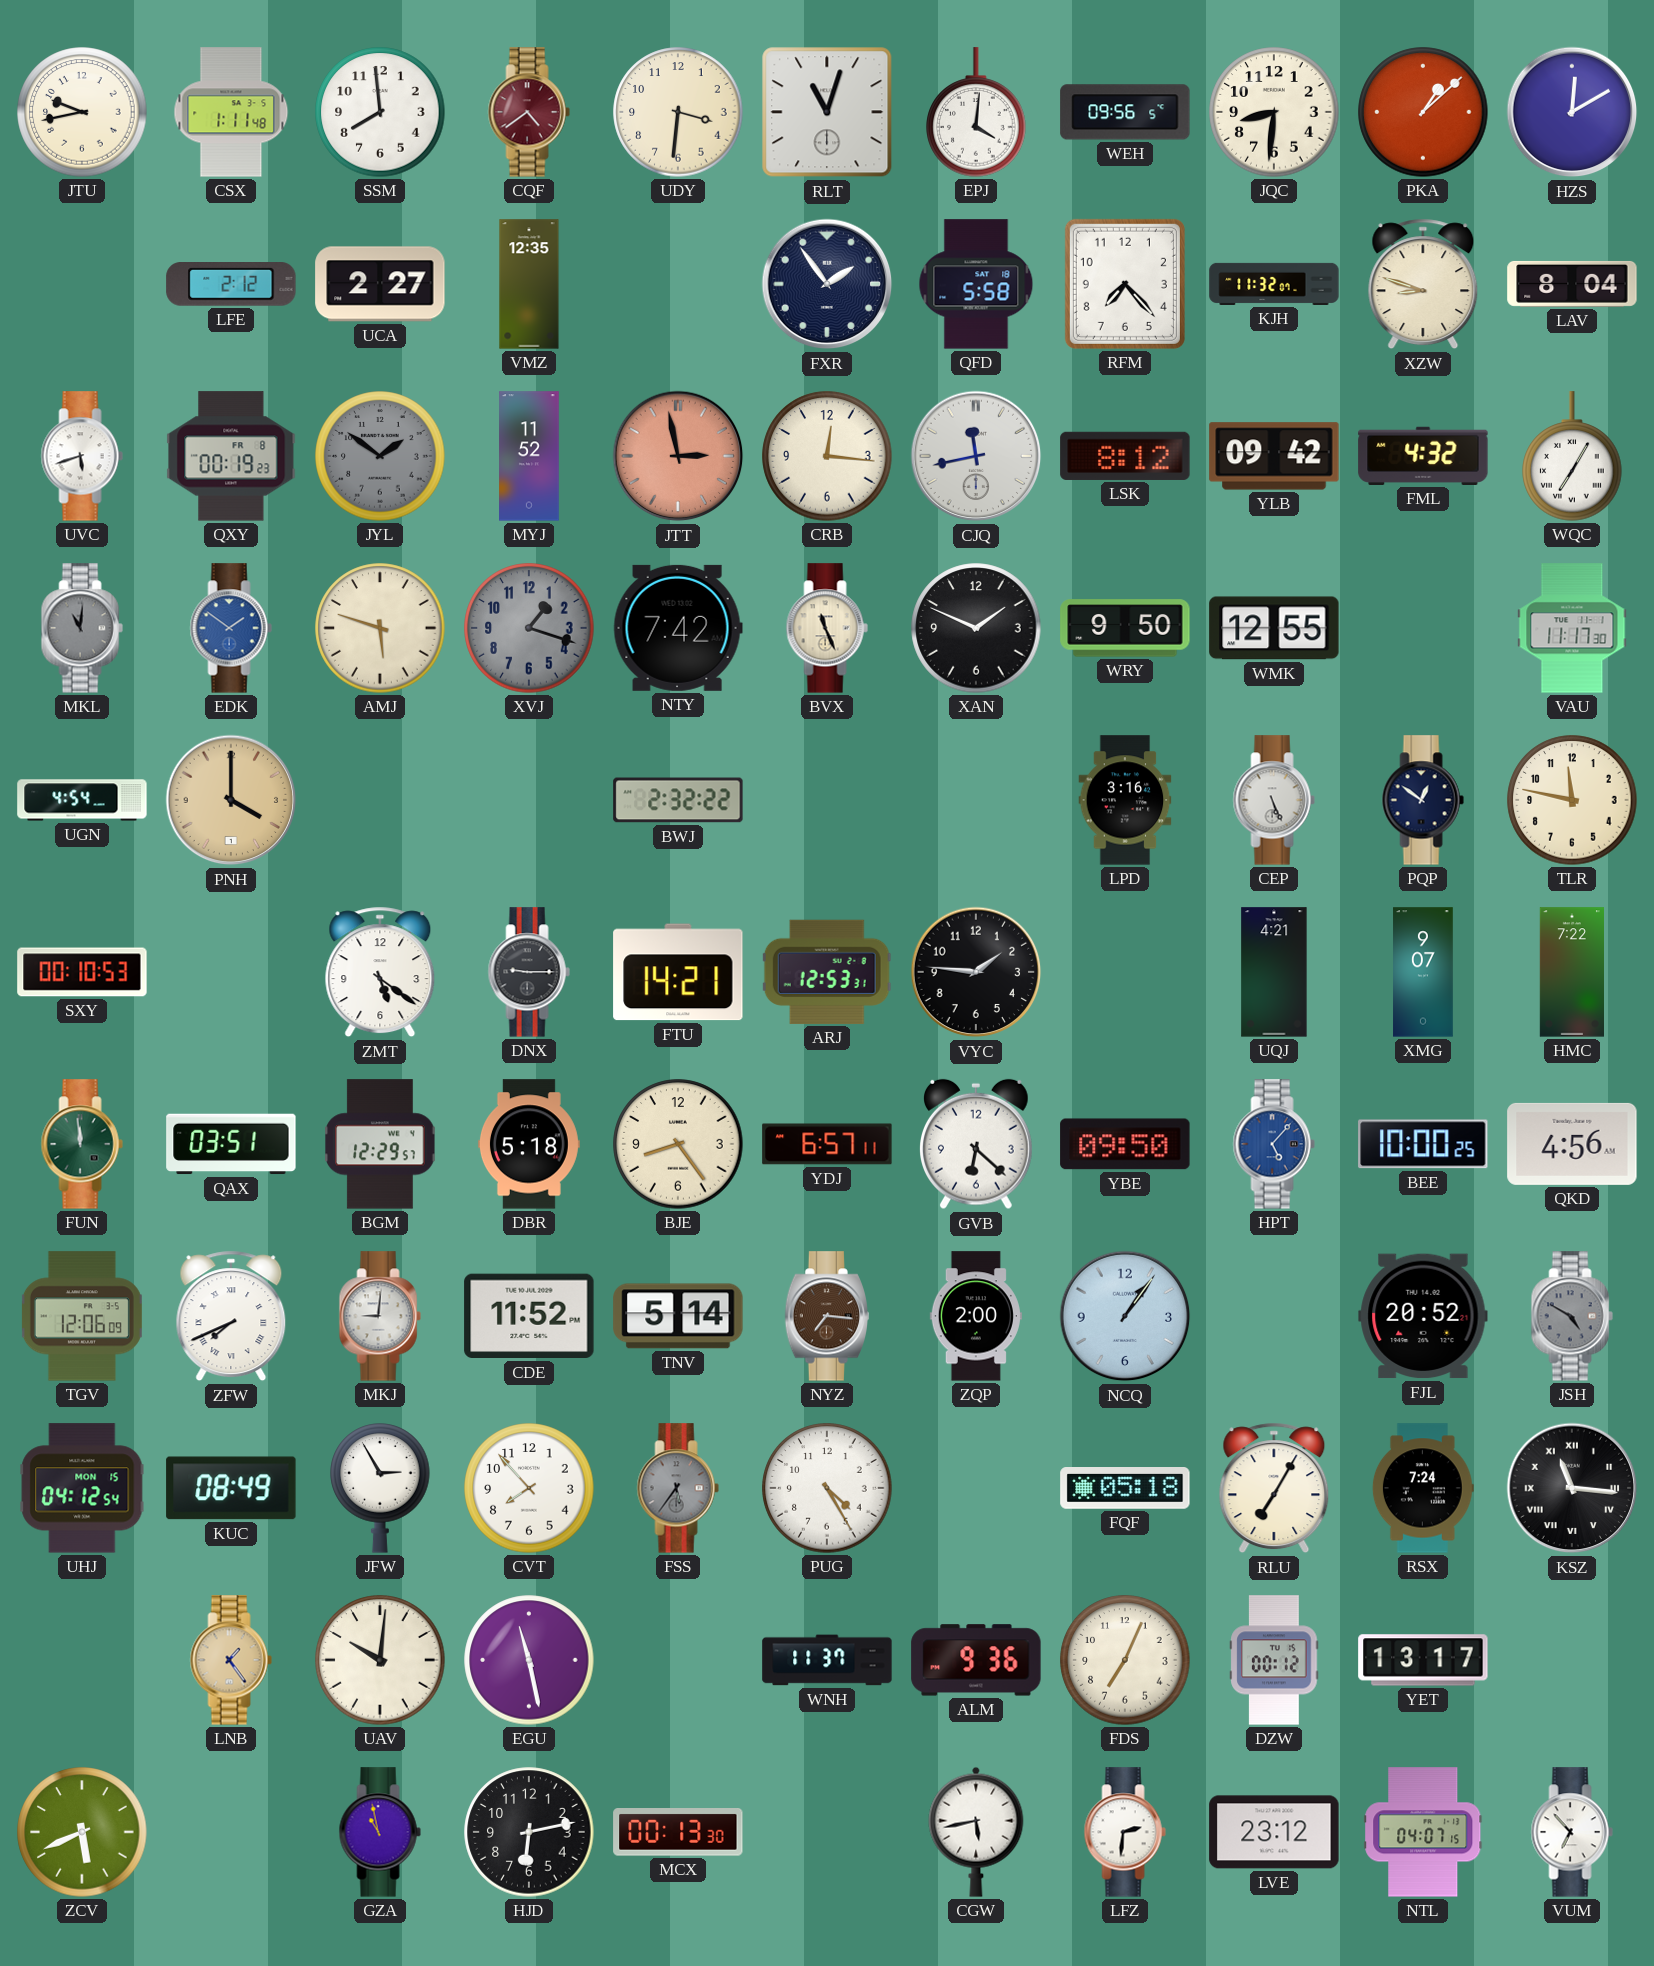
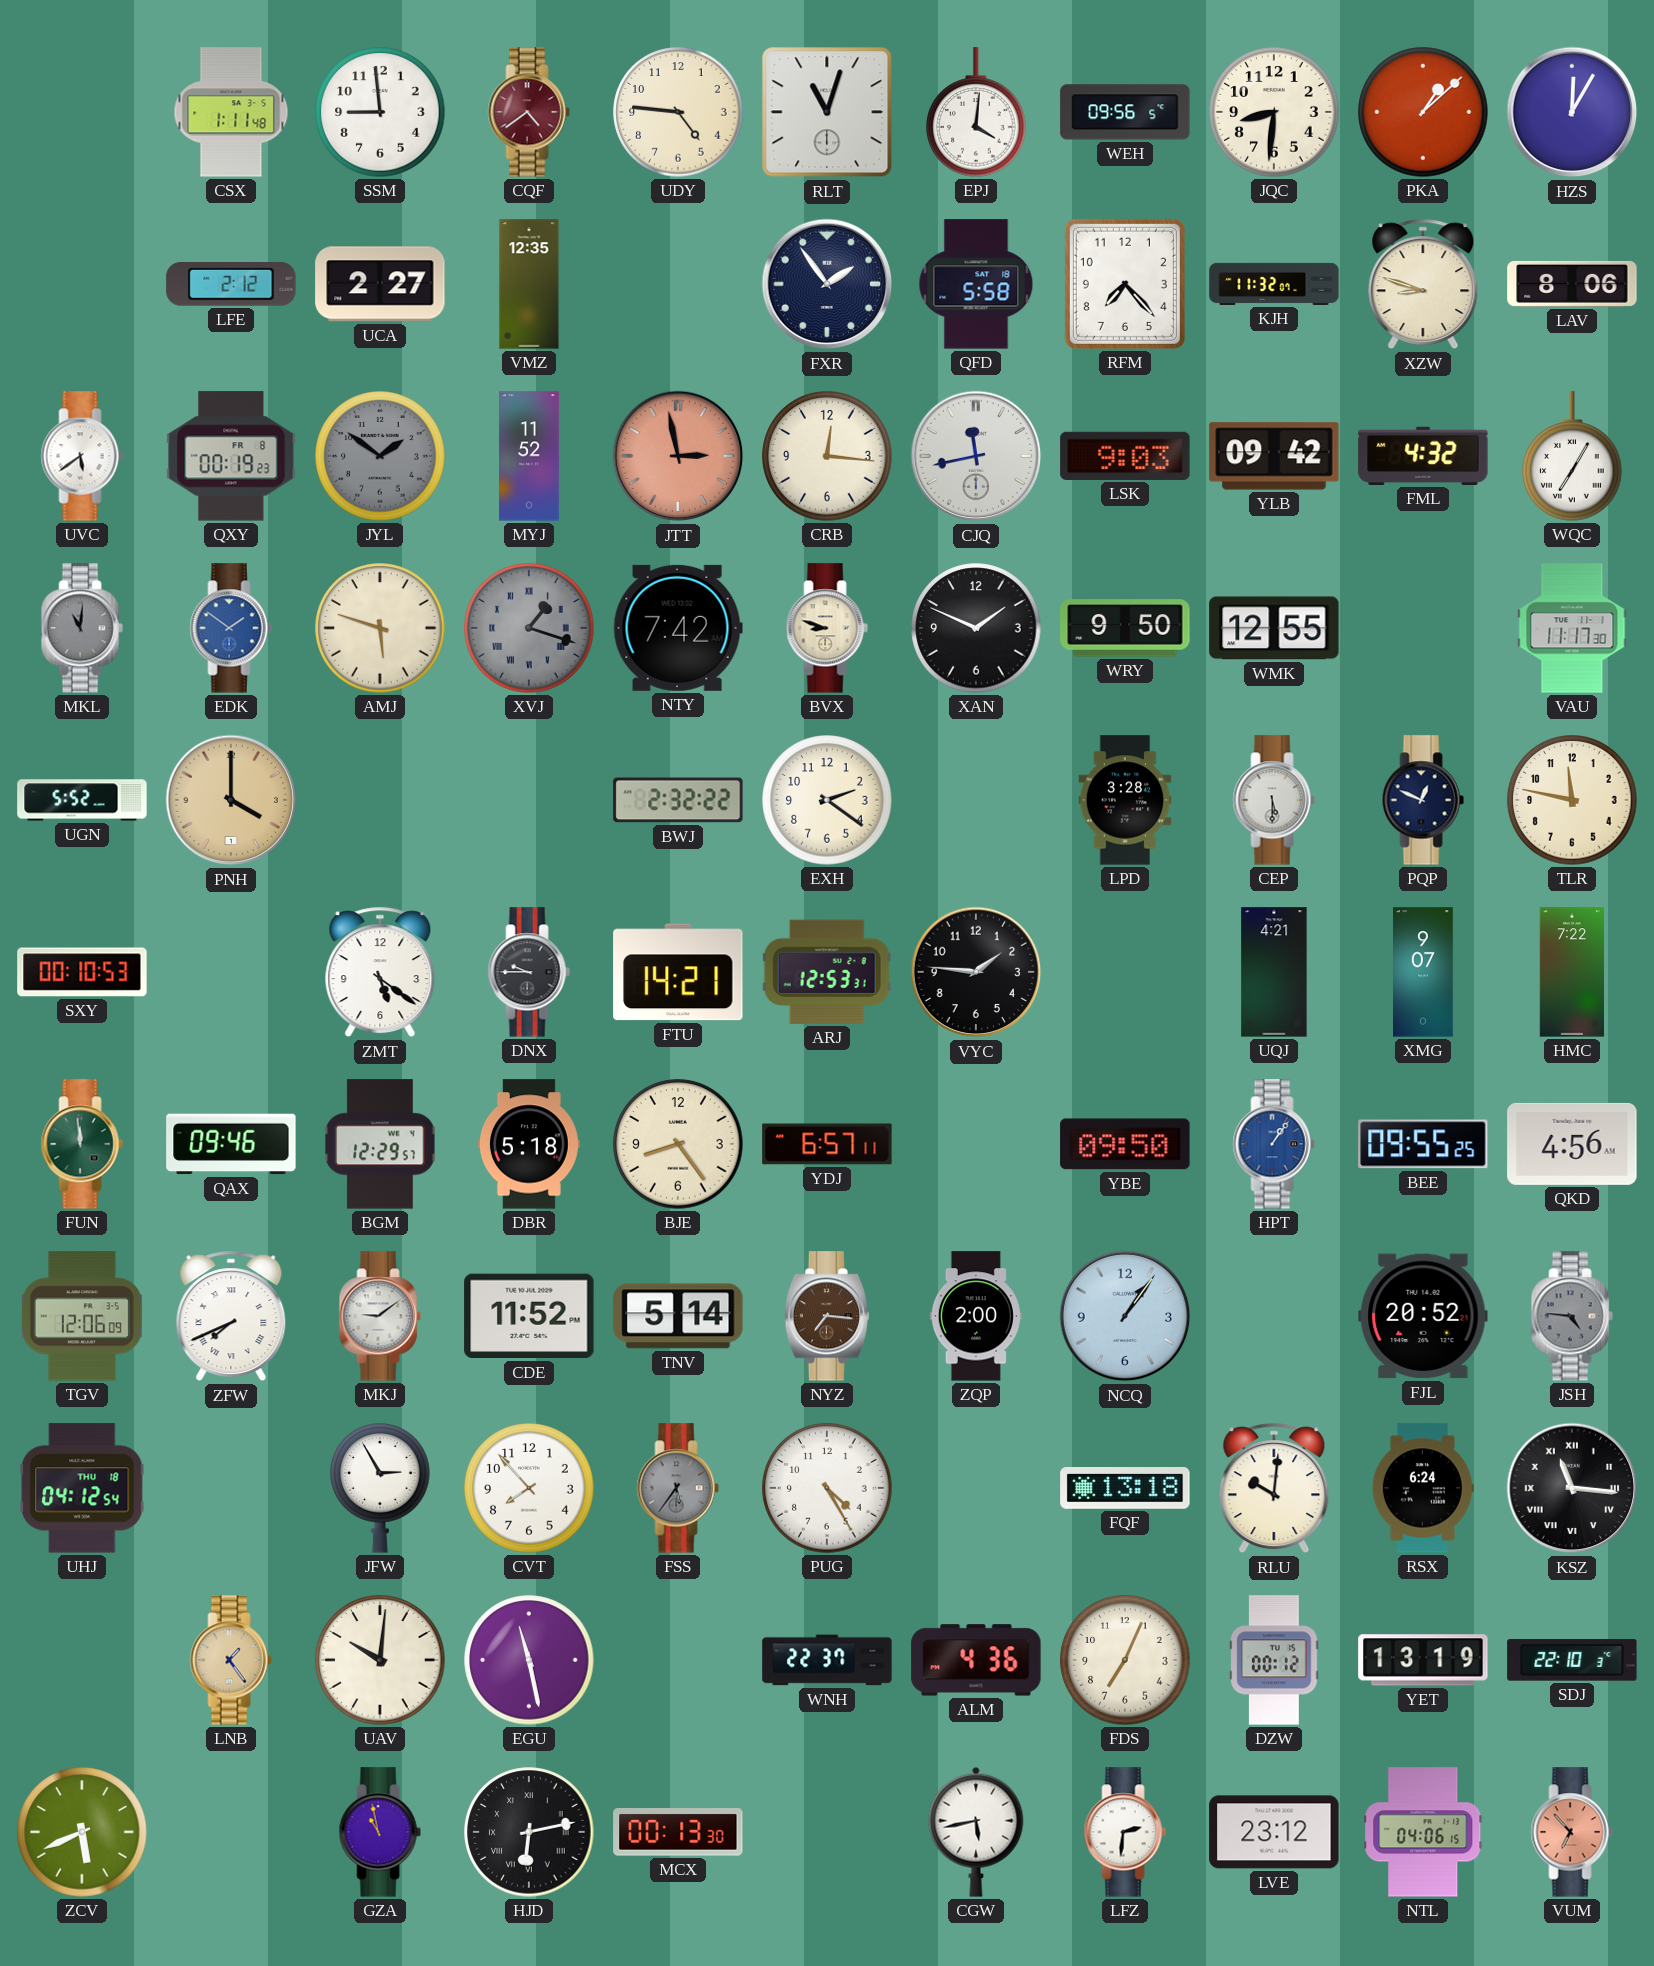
JTU: 9:43 -> none
SSM: 7:59 -> 8:59
UDY: 3:31 -> 4:46
HZS: 12:10 -> 12:05
LAV: 8:04 -> 8:06
UVC: 5:42 -> 5:39
LSK: 8:12 -> 9:03
XVJ numerals: Arabic -> Roman
BVX: 11:26 -> 8:48
UGN: 4:54 -> 5:52
EXH: none -> 2:21
LPD: 3:16 -> 3:28
CEP: 5:26 -> 5:30
PQP: 12:51 -> 12:49
DNX: 9:15 -> 9:45
QAX: 03:51 -> 09:46
GVB: 6:22 -> none
HPT: 5:07 -> 1:06
BEE: 10:00 -> 09:55
MKJ: 9:01 -> 9:09
JSH: 4:50 -> 4:46
UHJ date: MON 15 -> THU 18
KUC: 08:49 -> none
FQF: 05:18 -> 13:18
RLU: 7:05 -> 10:01
RSX: 7:24 -> 6:24
WNH: 11:37 -> 22:37
ALM: 9:36 -> 4:36
YET: 13:17 -> 13:19
SDJ: none -> 22:10
HJD numerals: Arabic -> Roman
NTL: 04:07 -> 04:06
VUM dial: white -> salmon
